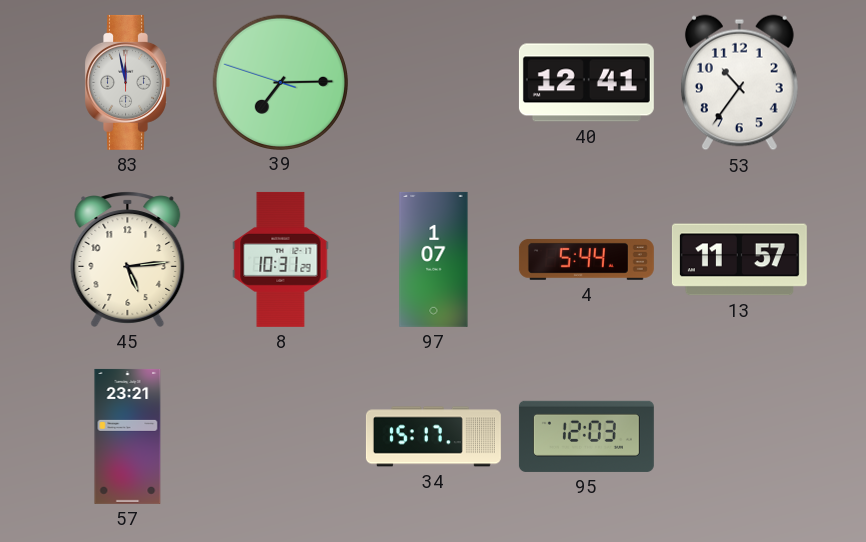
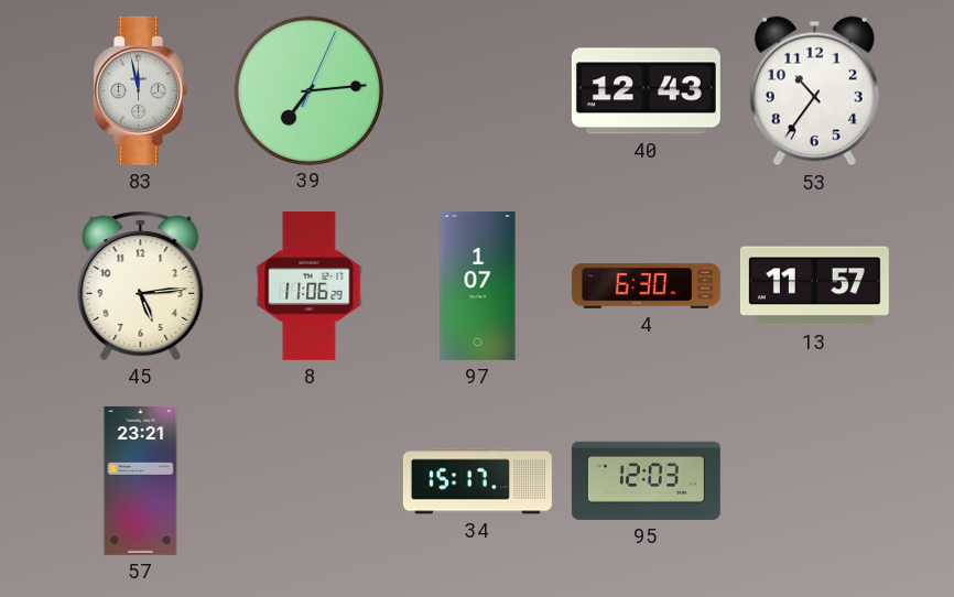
39: 7:14:48 -> 7:14:04
40: 12:41 -> 12:43
8: 10:31 -> 11:06
4: 5:44 -> 6:30
